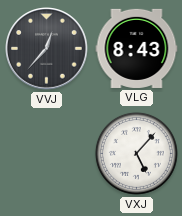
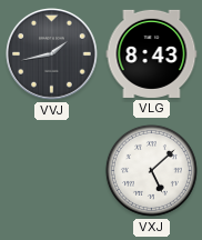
VVJ: 12:37 -> 1:43
VXJ: 5:07 -> 5:08
